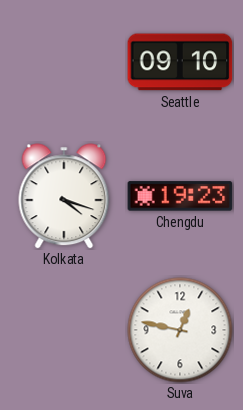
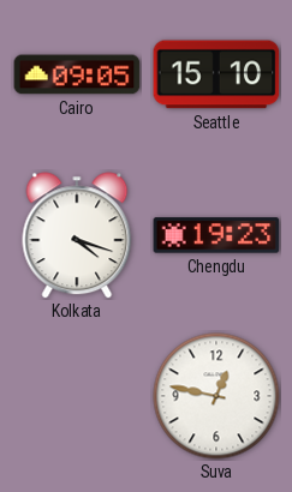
Cairo: none -> 09:05
Seattle: 09:10 -> 15:10
